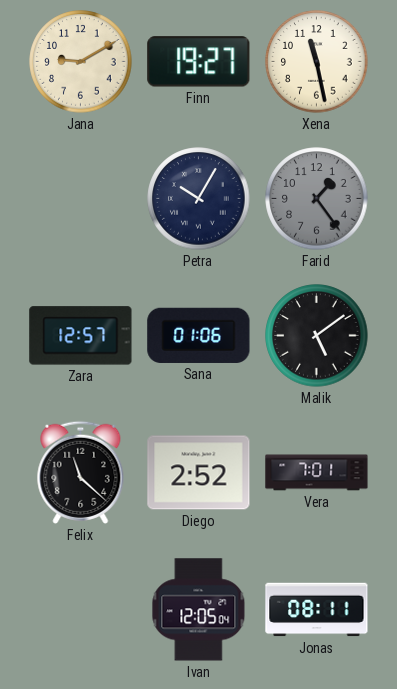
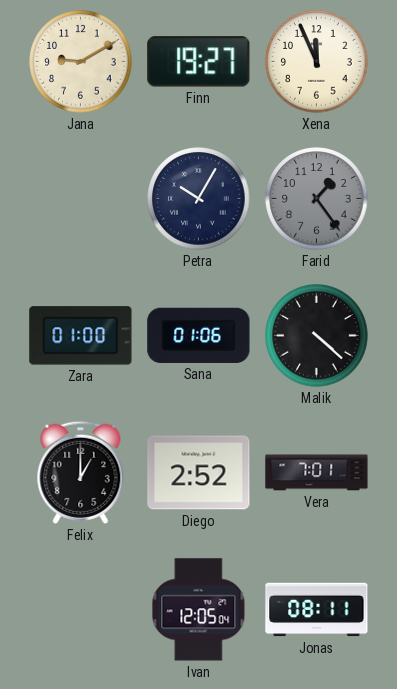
Xena: 11:28 -> 11:56
Zara: 12:57 -> 01:00
Malik: 5:09 -> 4:22
Felix: 11:22 -> 1:00
